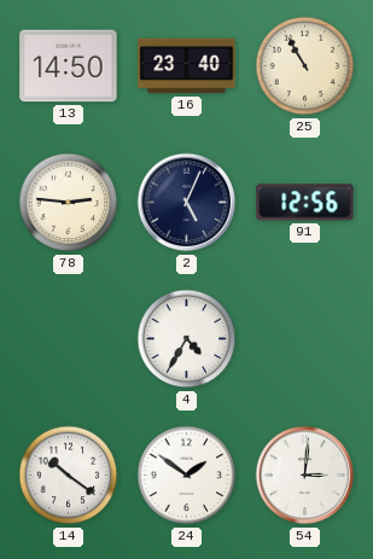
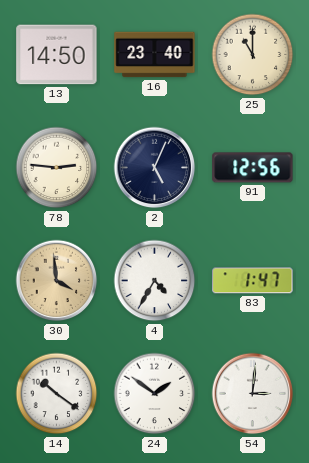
25: 10:55 -> 11:00
30: none -> 3:59
83: none -> 1:47
